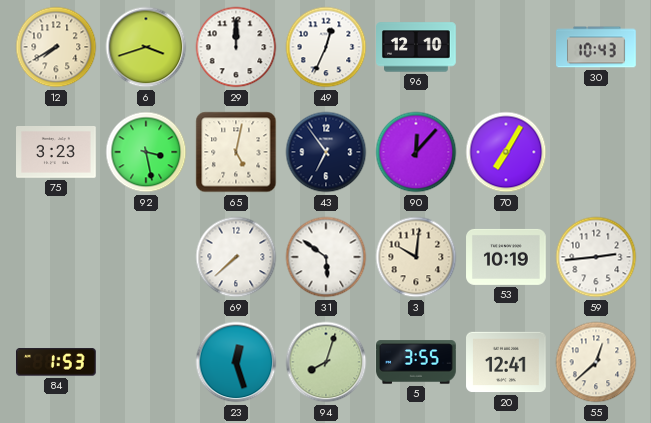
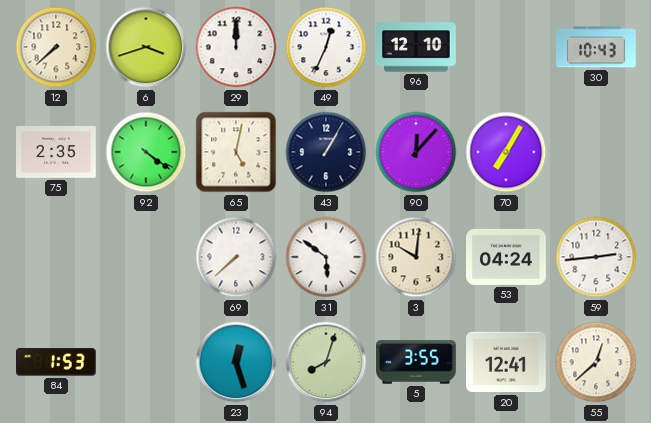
12: 7:40 -> 7:38
75: 3:23 -> 2:35
92: 3:28 -> 4:21
43: 6:54 -> 1:05
53: 10:19 -> 04:24
